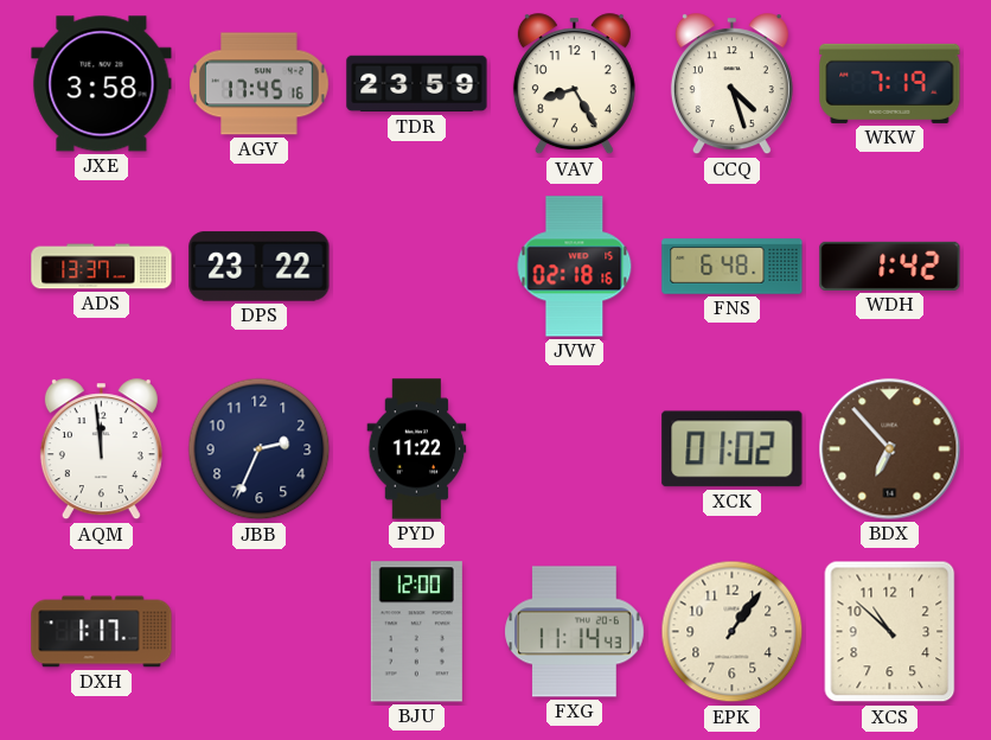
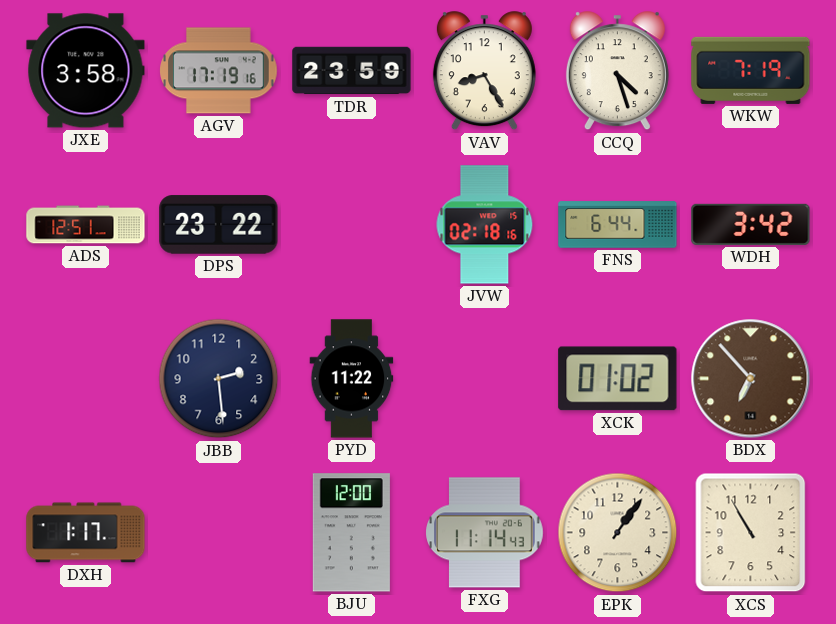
AGV: 17:45 -> 17:19
ADS: 13:37 -> 12:51
FNS: 6:48 -> 6:44
WDH: 1:42 -> 3:42
AQM: 11:59 -> none
JBB: 2:34 -> 2:29
XCS: 10:52 -> 10:55
